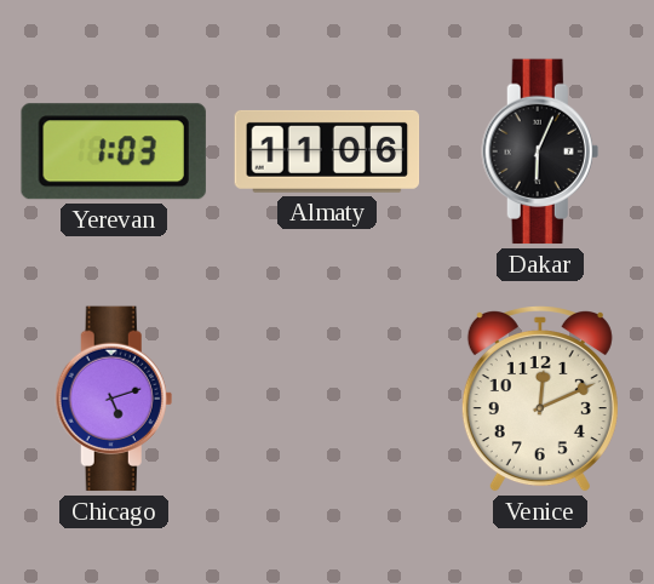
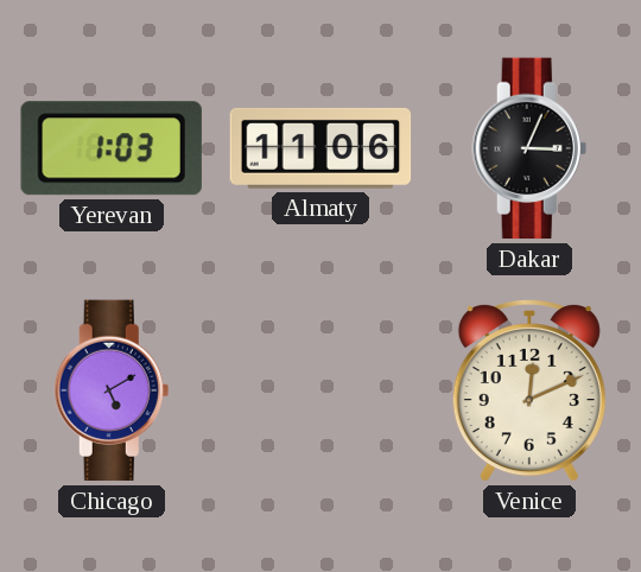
Dakar: 6:04 -> 3:04
Chicago: 5:12 -> 5:10
